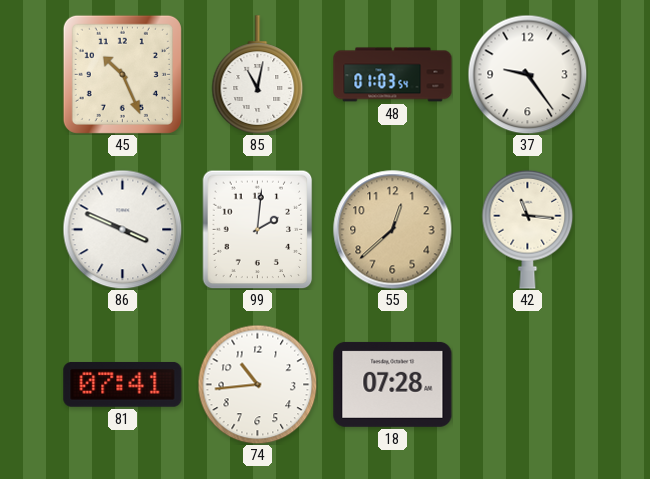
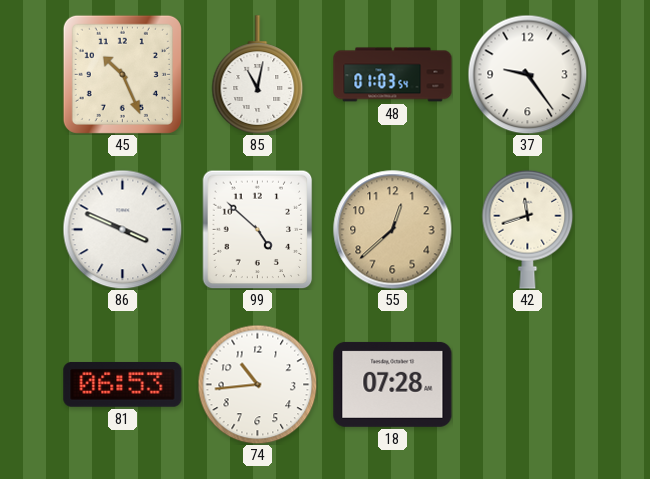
99: 2:01 -> 4:52
42: 11:16 -> 11:42
81: 07:41 -> 06:53
